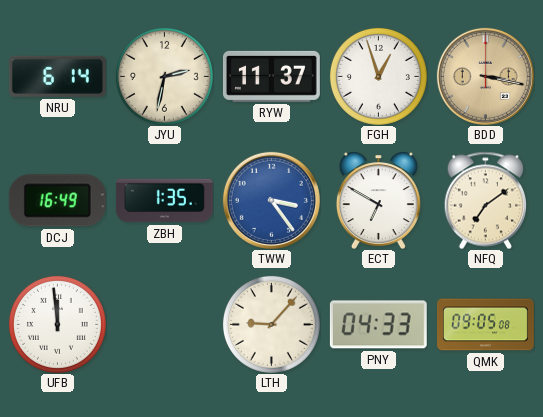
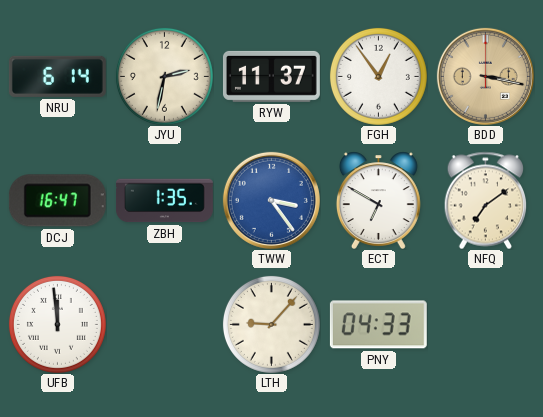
FGH: 12:57 -> 12:54
DCJ: 16:49 -> 16:47
QMK: 09:05 -> none
